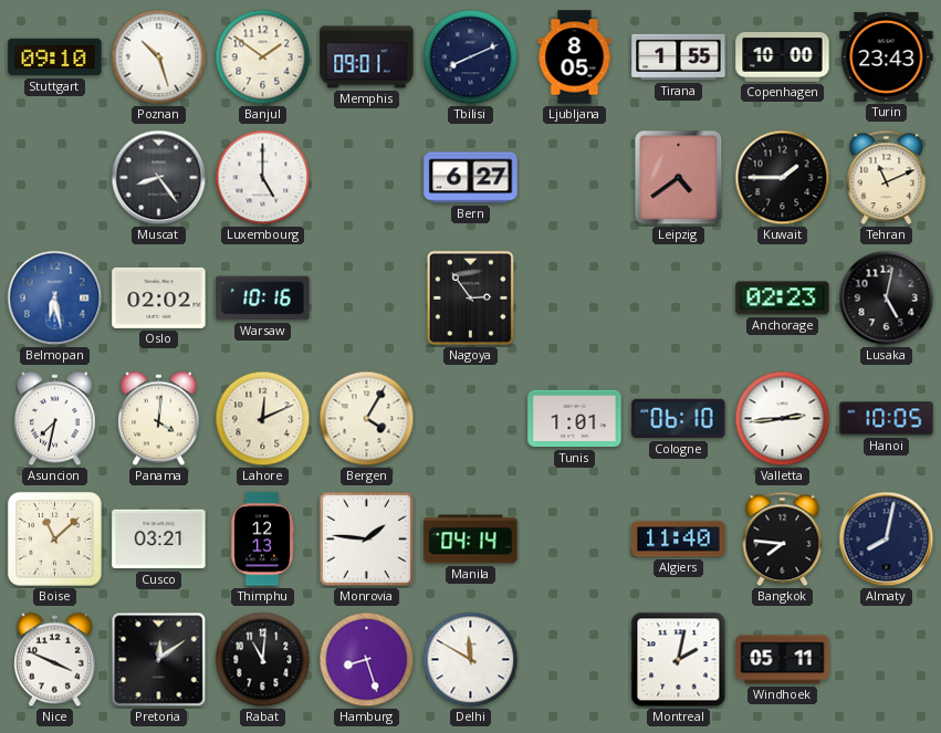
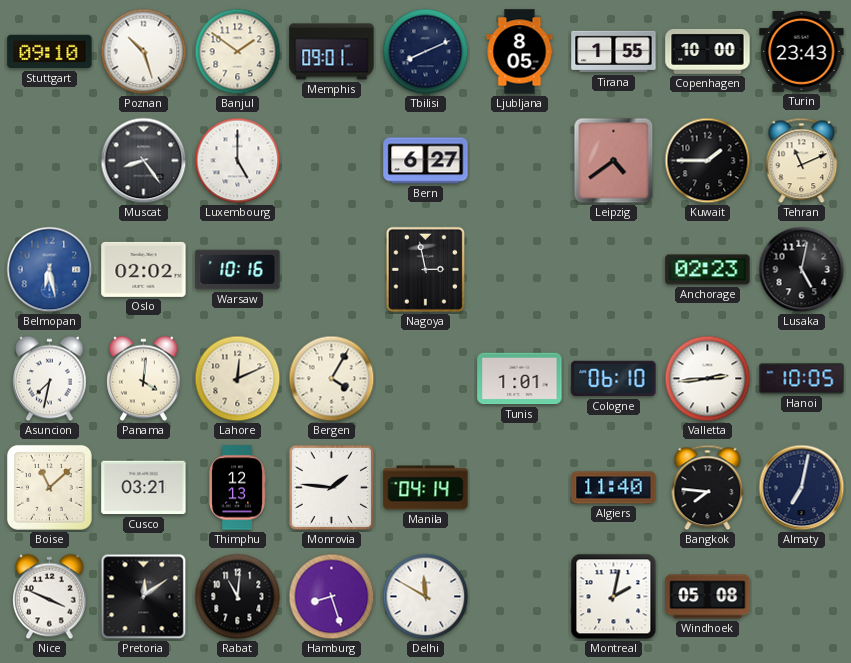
Nagoya: 2:54 -> 2:58
Almaty: 8:02 -> 7:02
Windhoek: 05:11 -> 05:08
